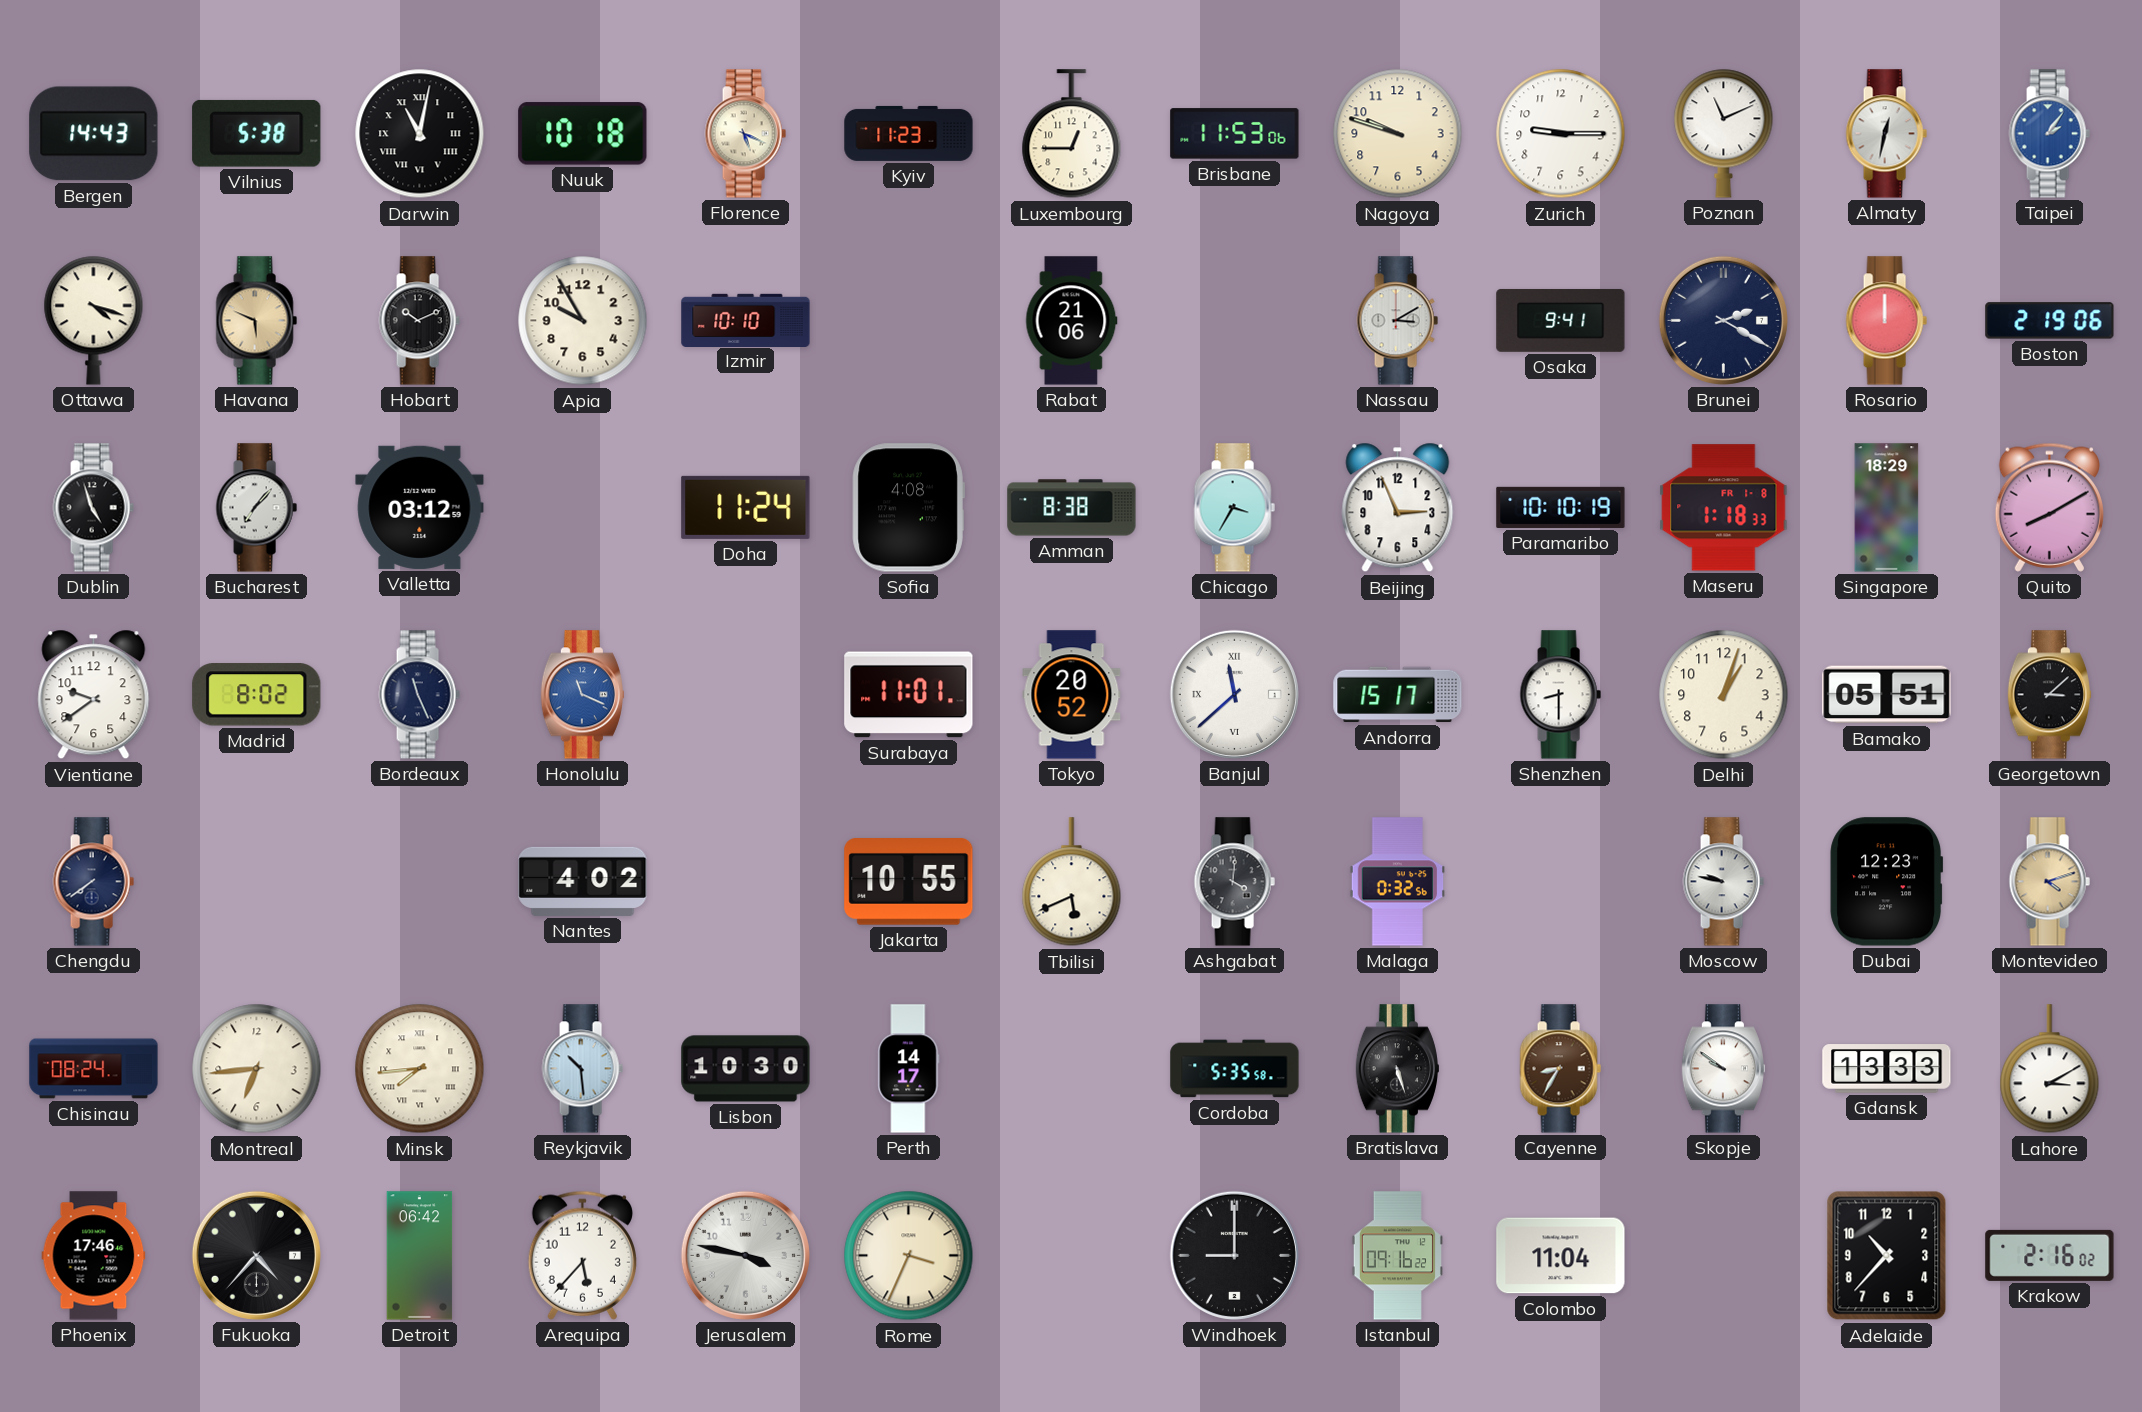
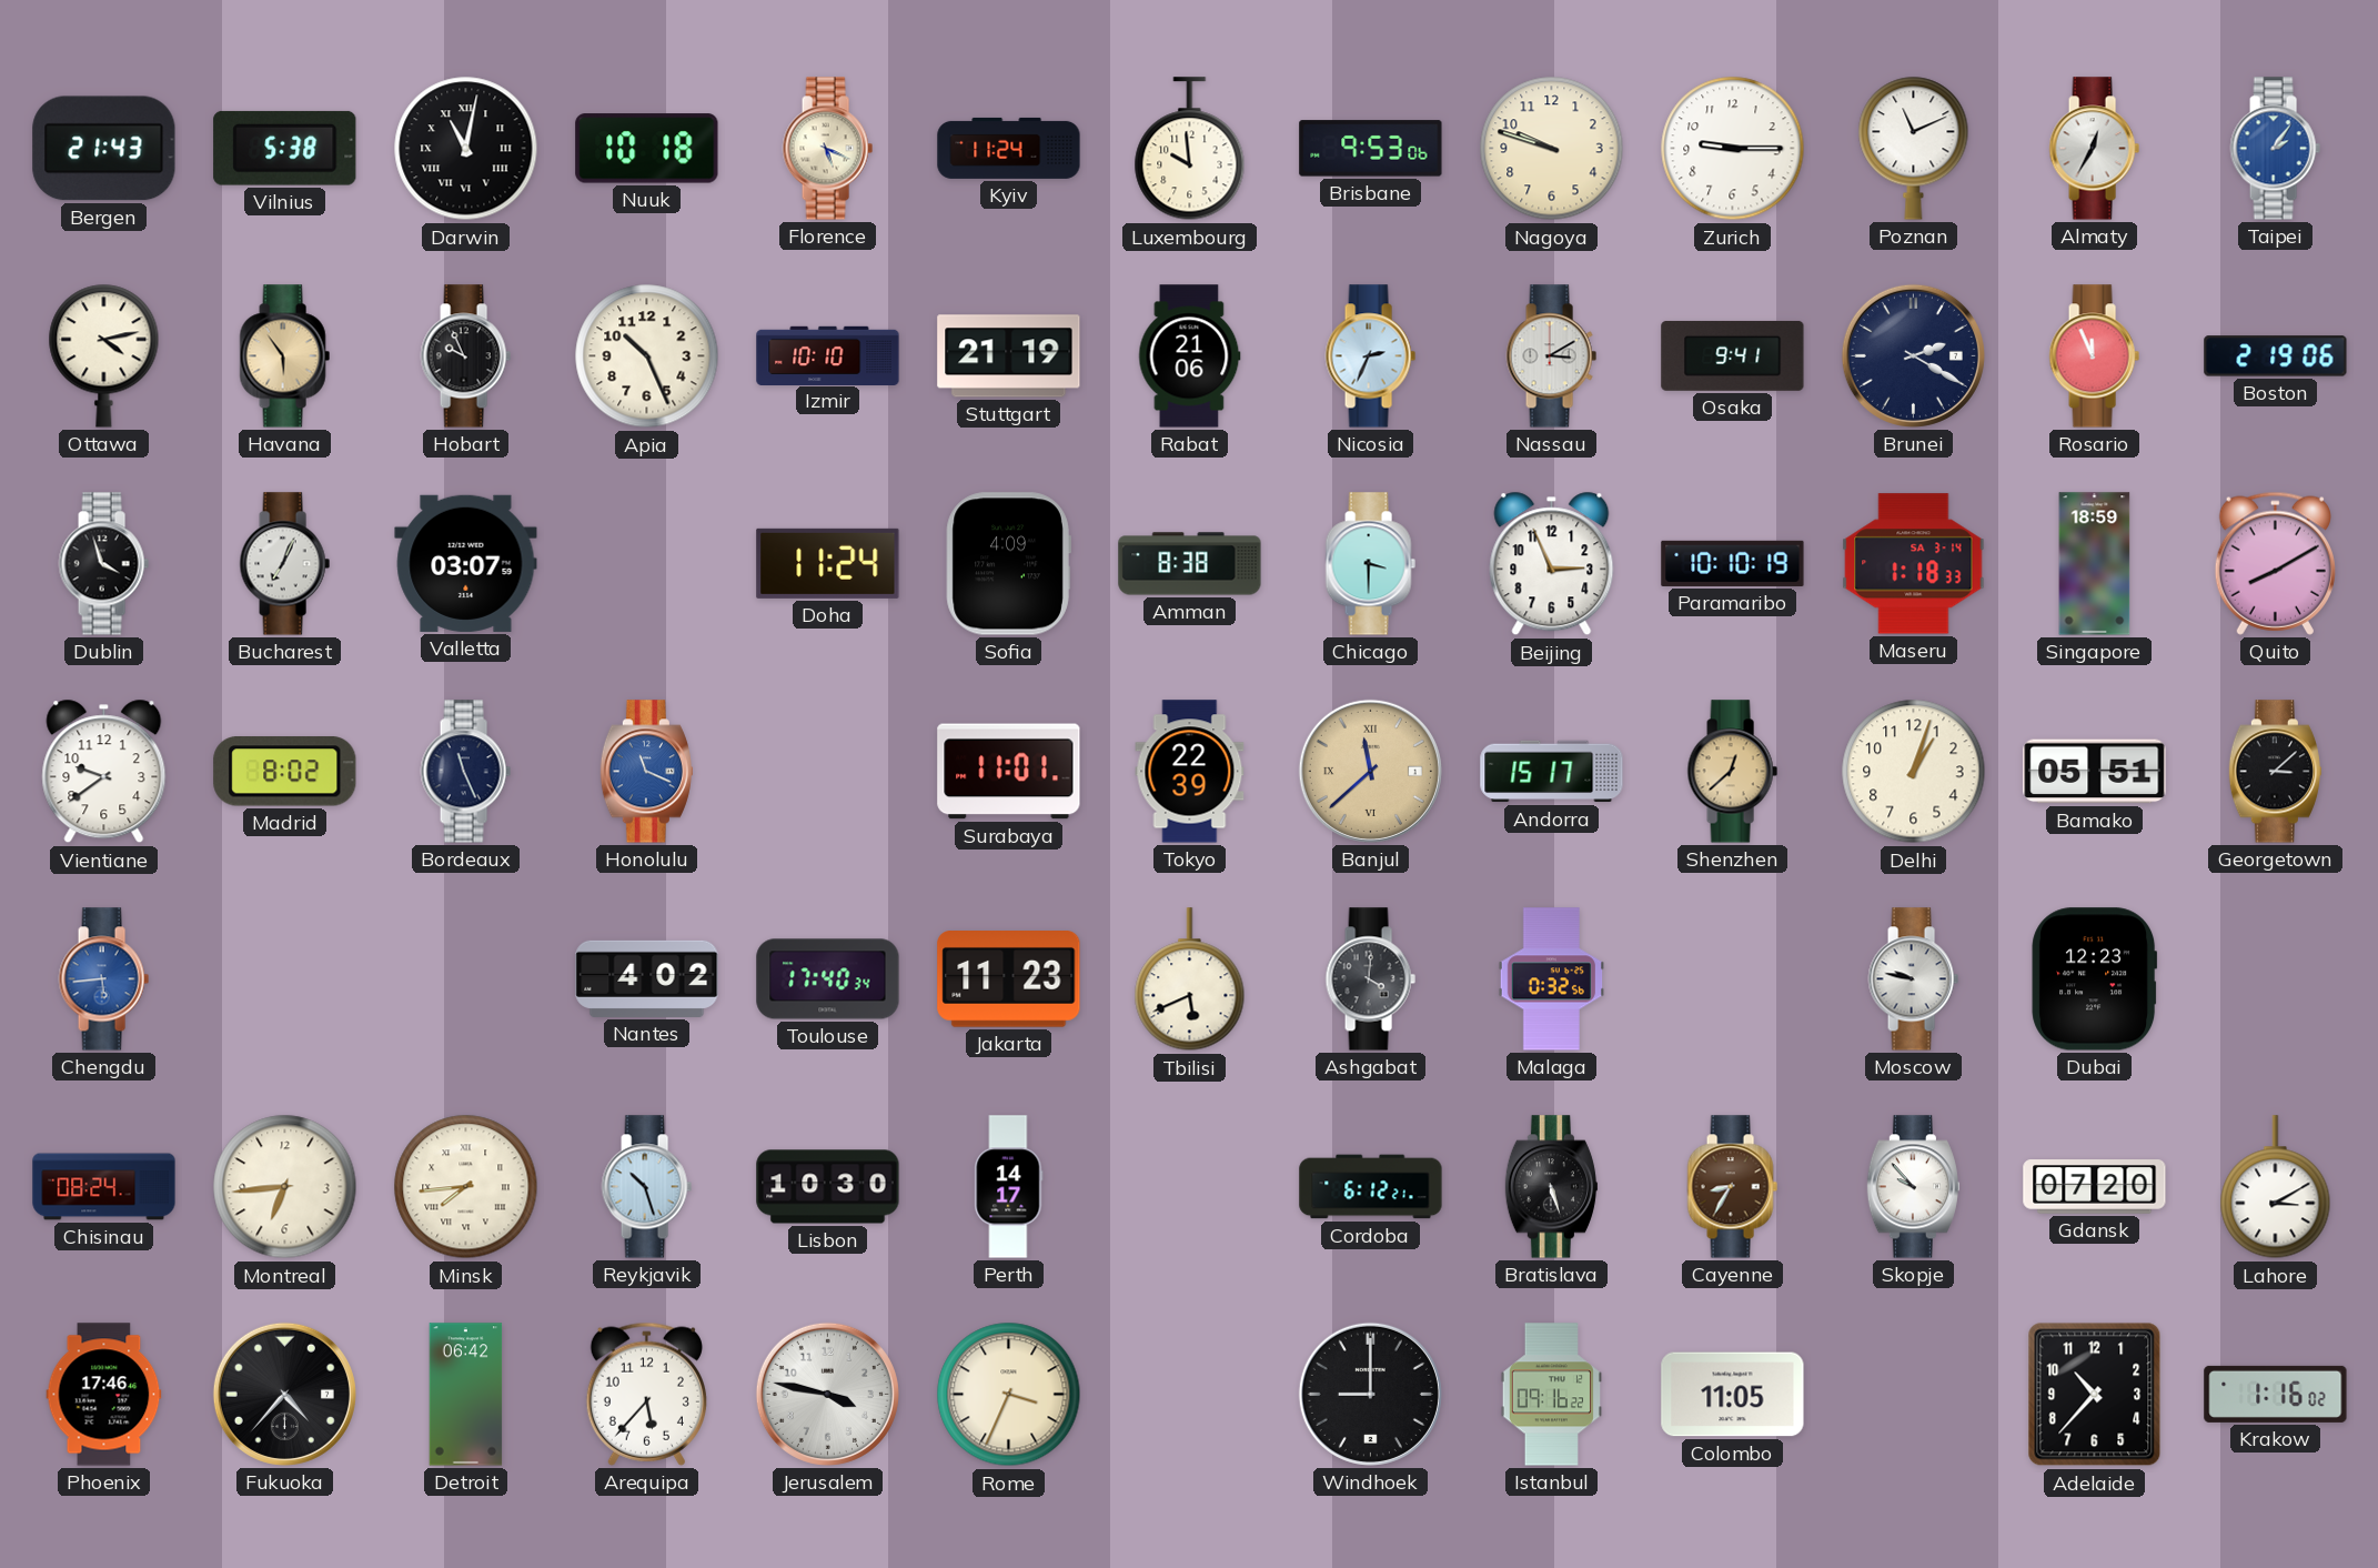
Bergen: 14:43 -> 21:43
Kyiv: 11:23 -> 11:24
Luxembourg: 12:45 -> 9:59
Brisbane: 11:53 -> 9:53
Almaty: 12:32 -> 12:35
Ottawa: 4:18 -> 4:13
Havana: 5:49 -> 5:54
Hobart: 10:11 -> 9:56
Apia: 9:55 -> 10:26
Stuttgart: none -> 21:19
Nicosia: none -> 2:34
Rosario: 12:00 -> 11:56
Dublin: 4:57 -> 3:57
Bucharest: 7:07 -> 7:04
Valletta: 03:12 -> 03:07
Sofia: 4:08 -> 4:09
Chicago: 3:35 -> 3:30
Maseru date: FR 1-8 -> SA 3-14
Singapore: 18:29 -> 18:59
Tokyo: 20:52 -> 22:39
Banjul dial: white -> champagne
Shenzhen: 8:30 -> 12:38
Shenzhen dial: white -> champagne
Chengdu: 7:39 -> 5:44
Chengdu dial: navy -> blue
Toulouse: none -> 17:40
Jakarta: 10:55 -> 11:23
Montevideo: 4:12 -> none
Reykjavik: 10:29 -> 10:27
Cordoba: 5:35 -> 6:12
Skopje: 9:51 -> 9:53
Gdansk: 13:33 -> 07:20
Colombo: 11:04 -> 11:05
Krakow: 2:16 -> 1:16
